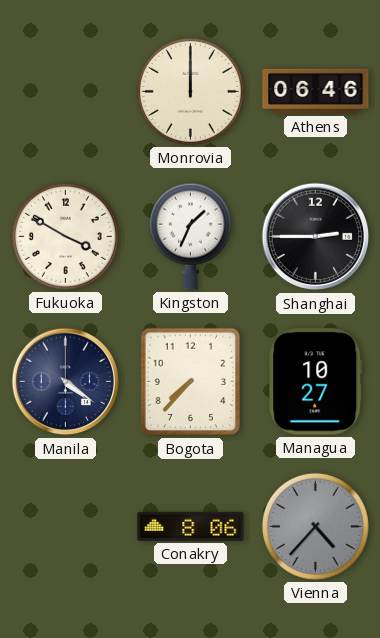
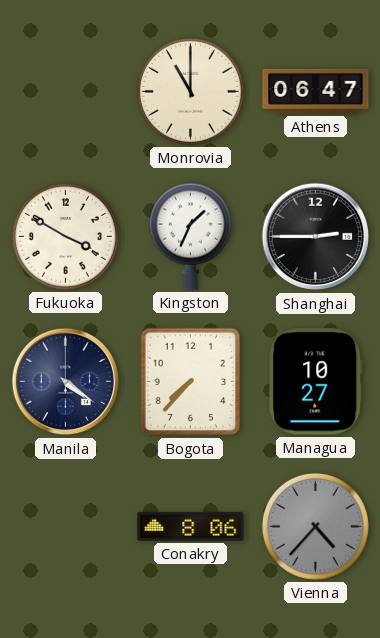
Monrovia: 12:00 -> 11:00
Athens: 06:46 -> 06:47
